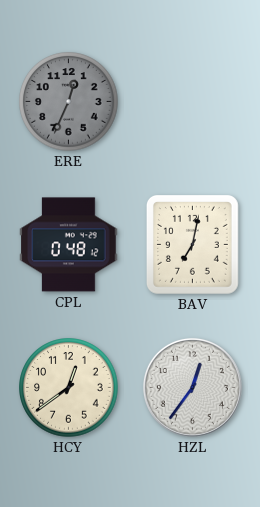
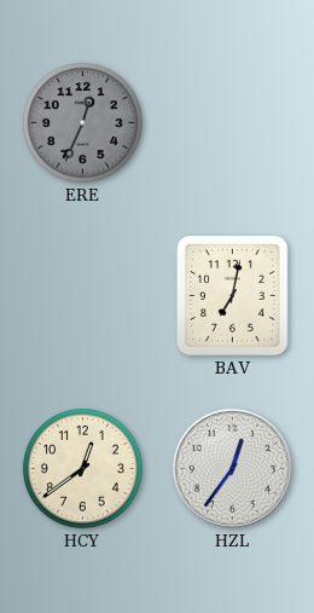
CPL: 0:48 -> none
